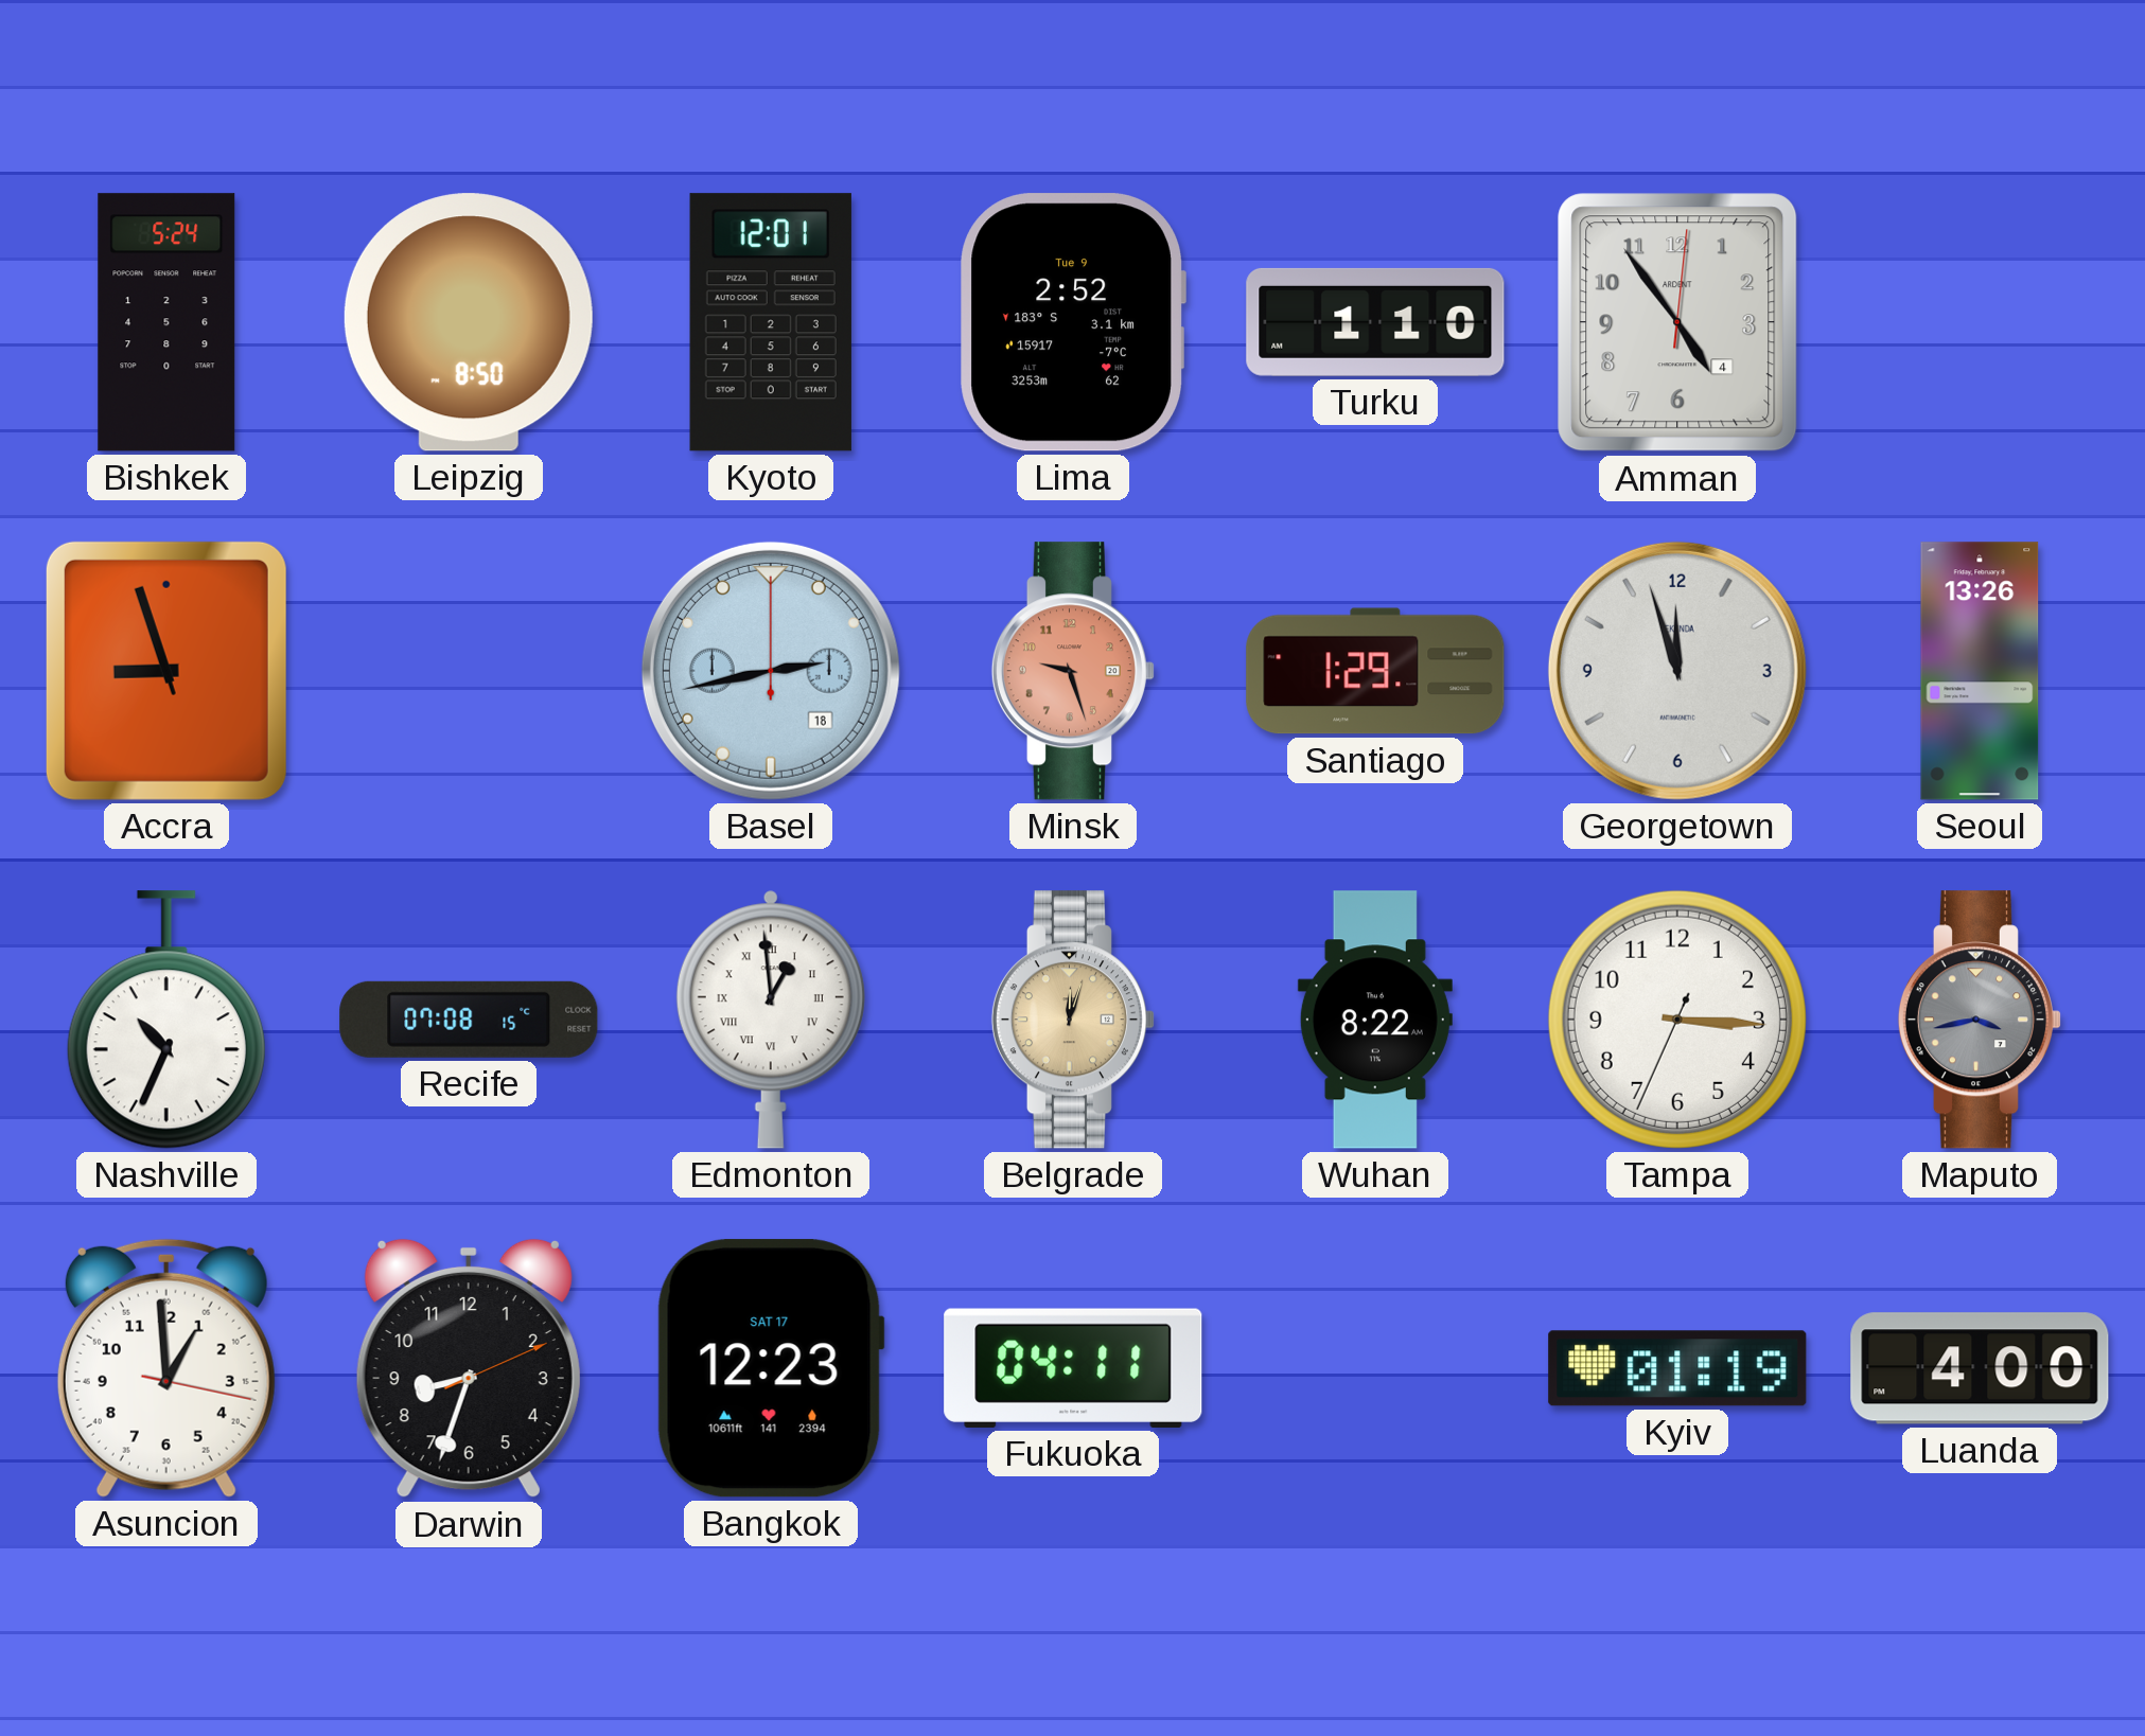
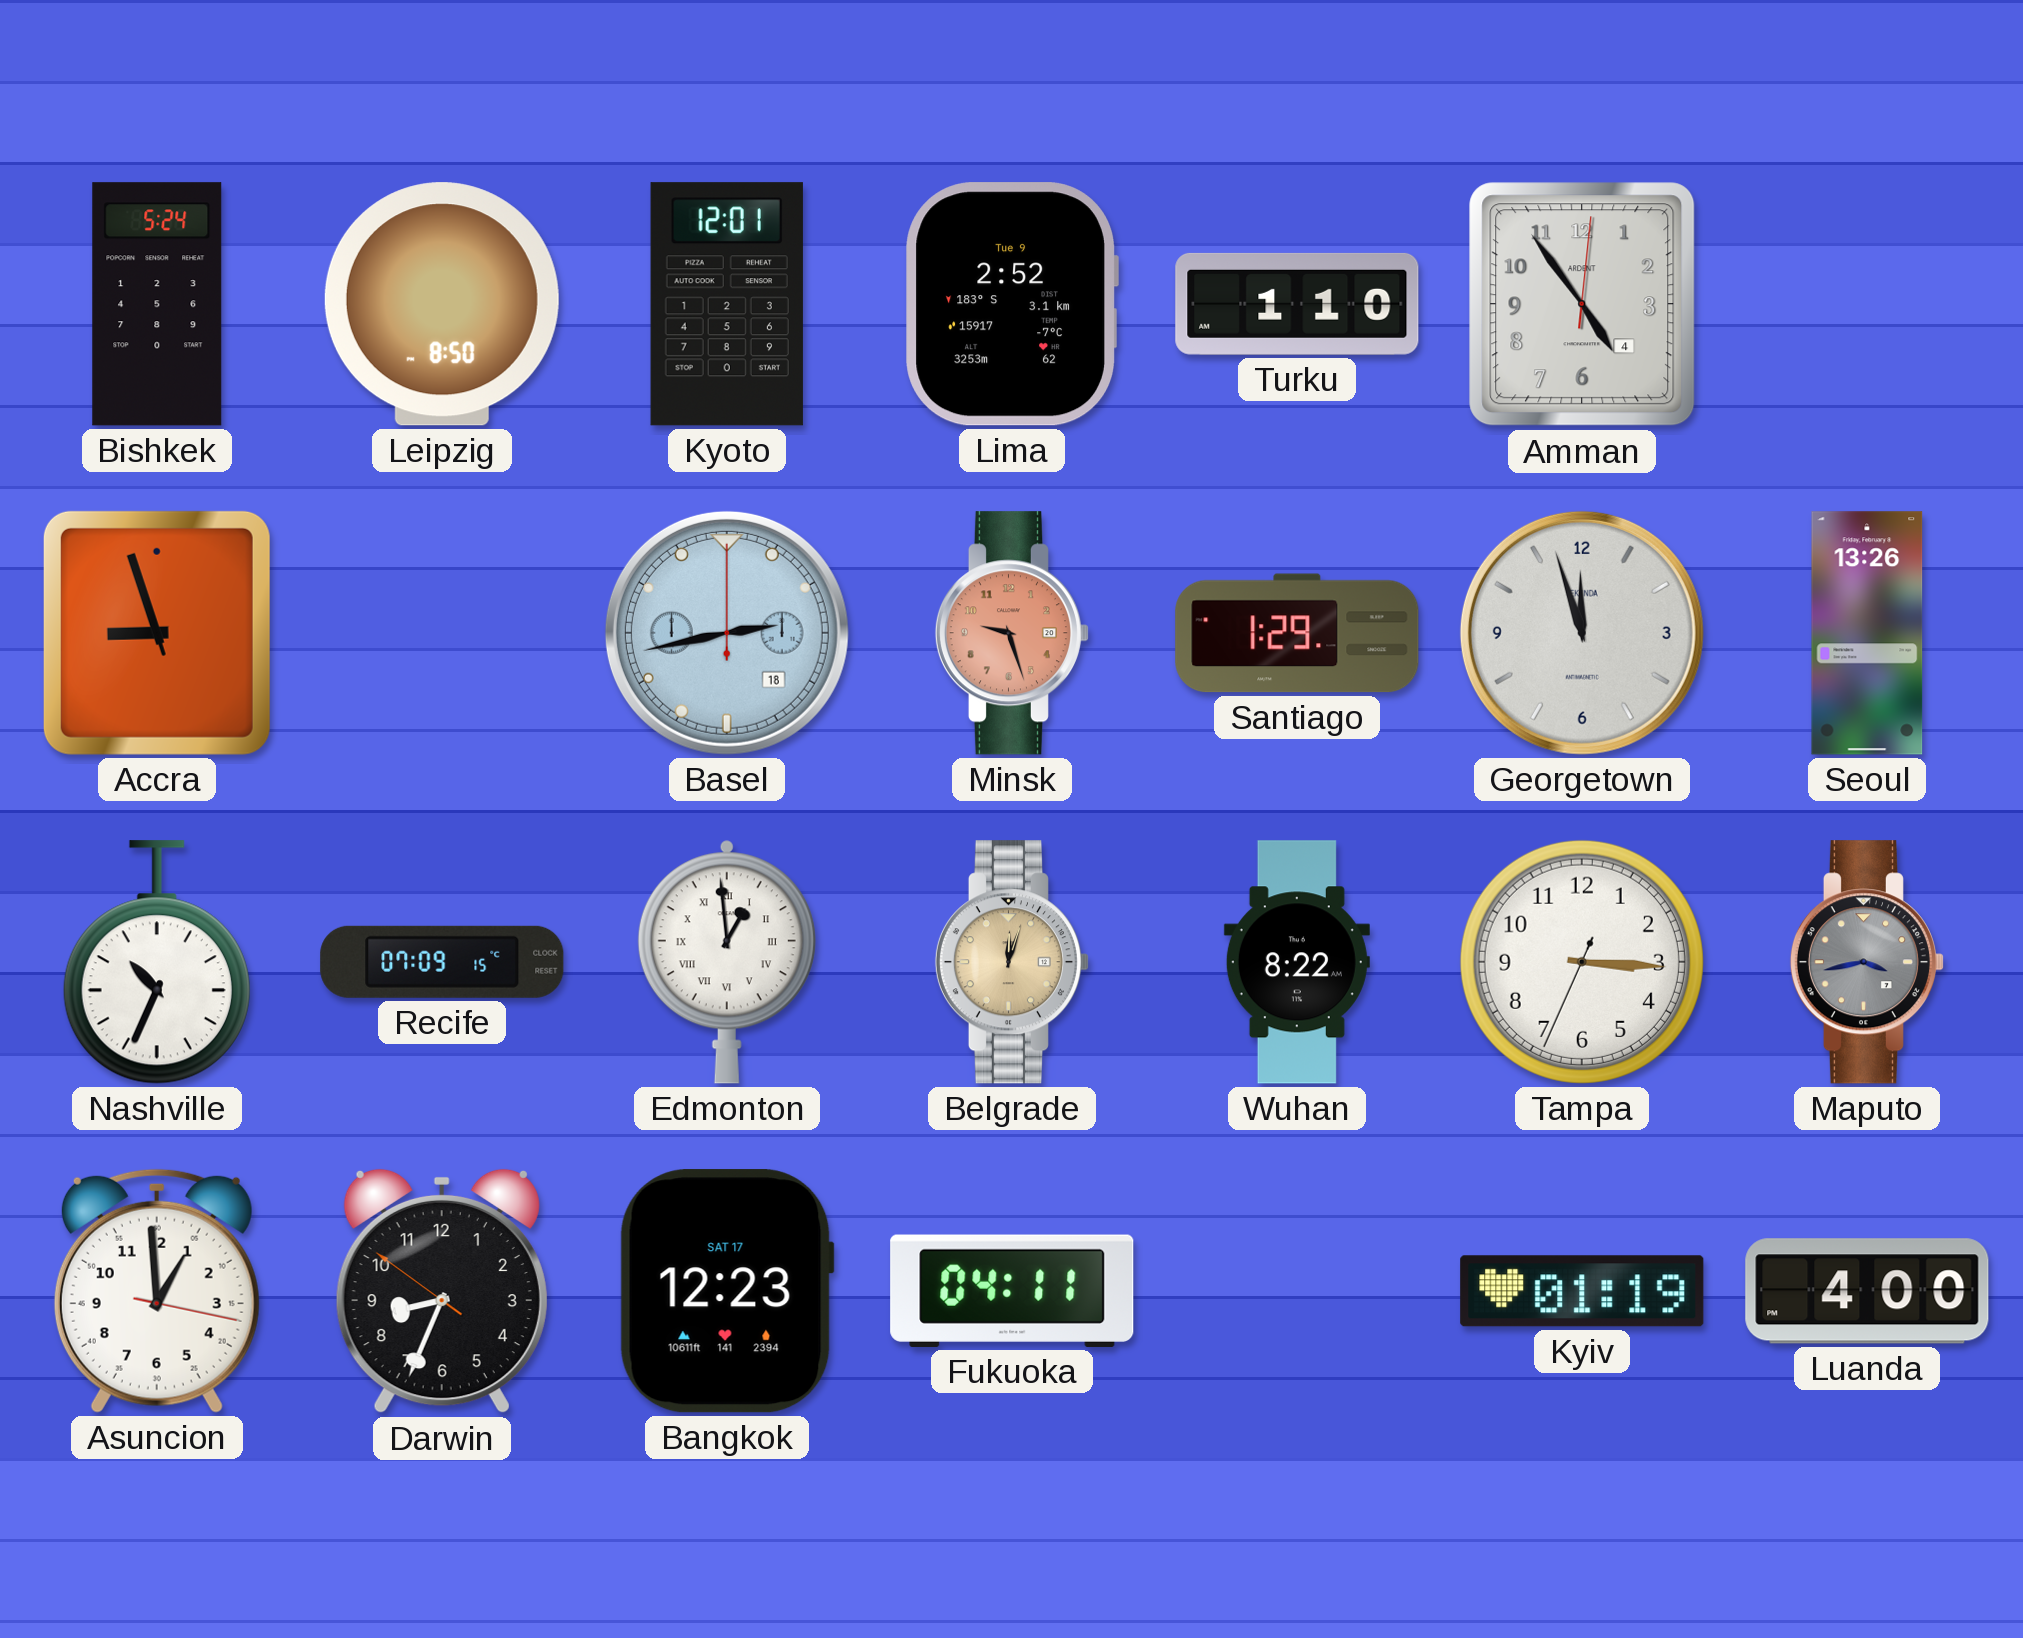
Recife: 07:08 -> 07:09
Darwin: 8:33:11 -> 8:33:51
